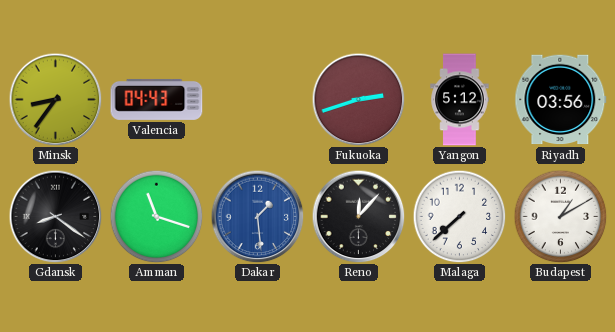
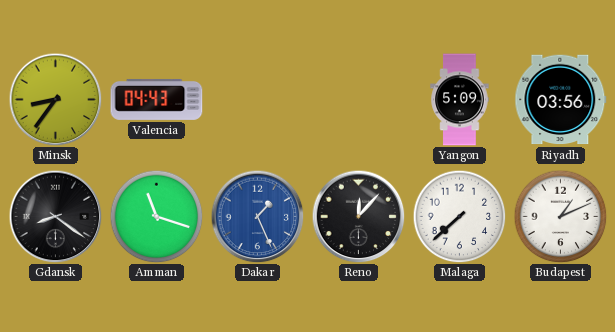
Fukuoka: 2:42 -> none
Yangon: 5:12 -> 5:09
Dakar: 1:29 -> 1:26
Budapest: 1:10 -> 1:11
